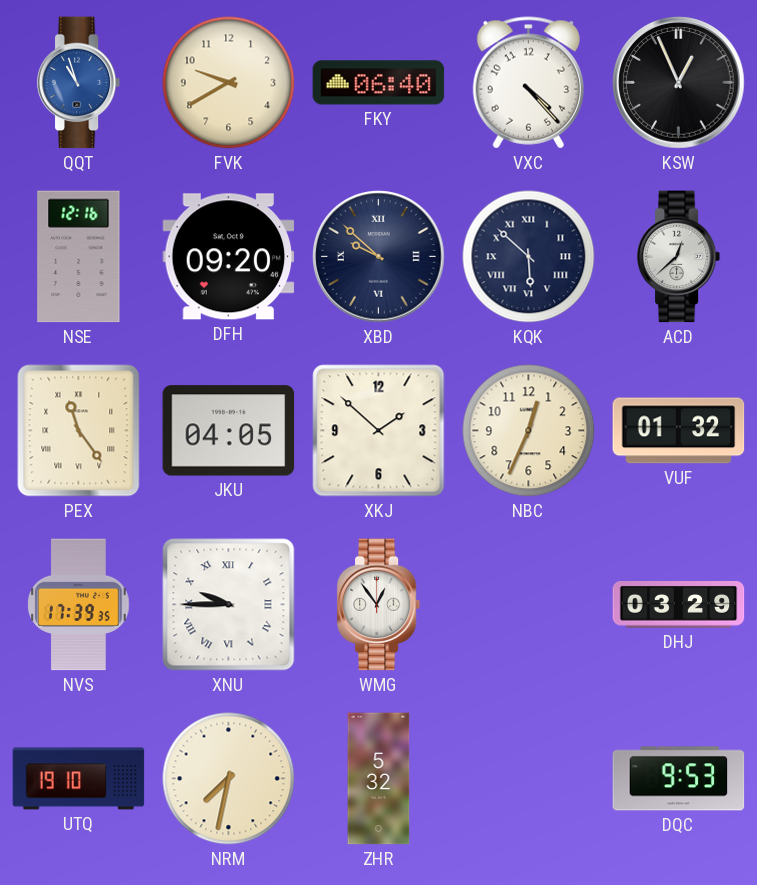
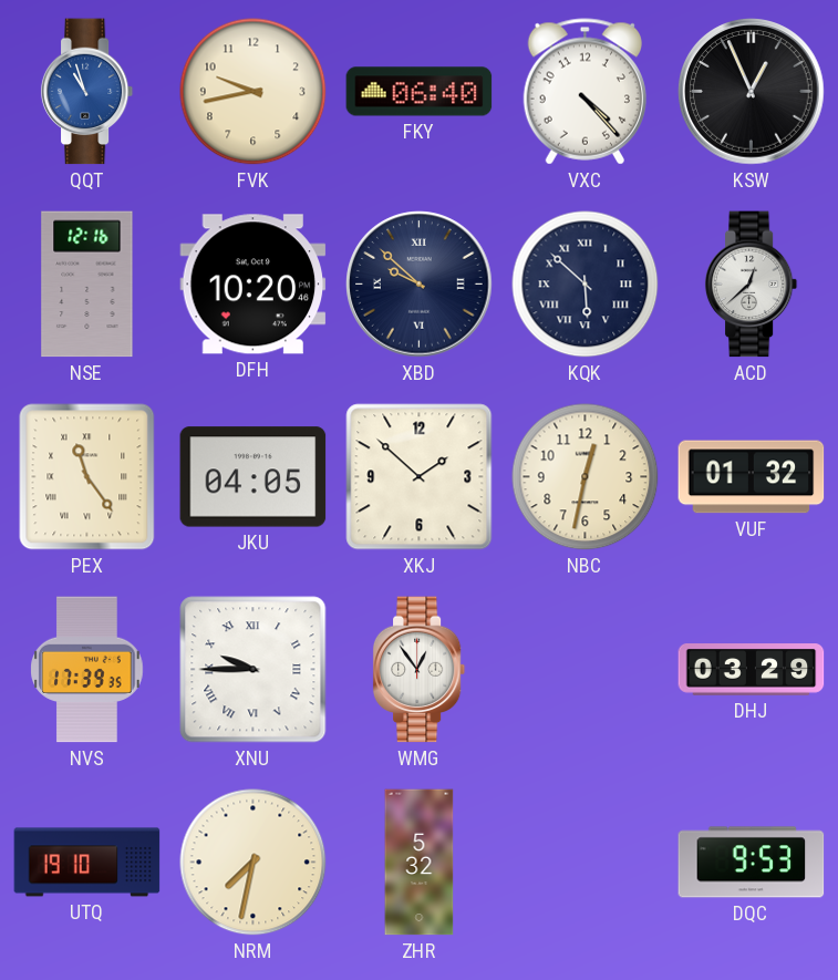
FVK: 9:40 -> 9:43
DFH: 09:20 -> 10:20
NBC: 12:34 -> 12:32
